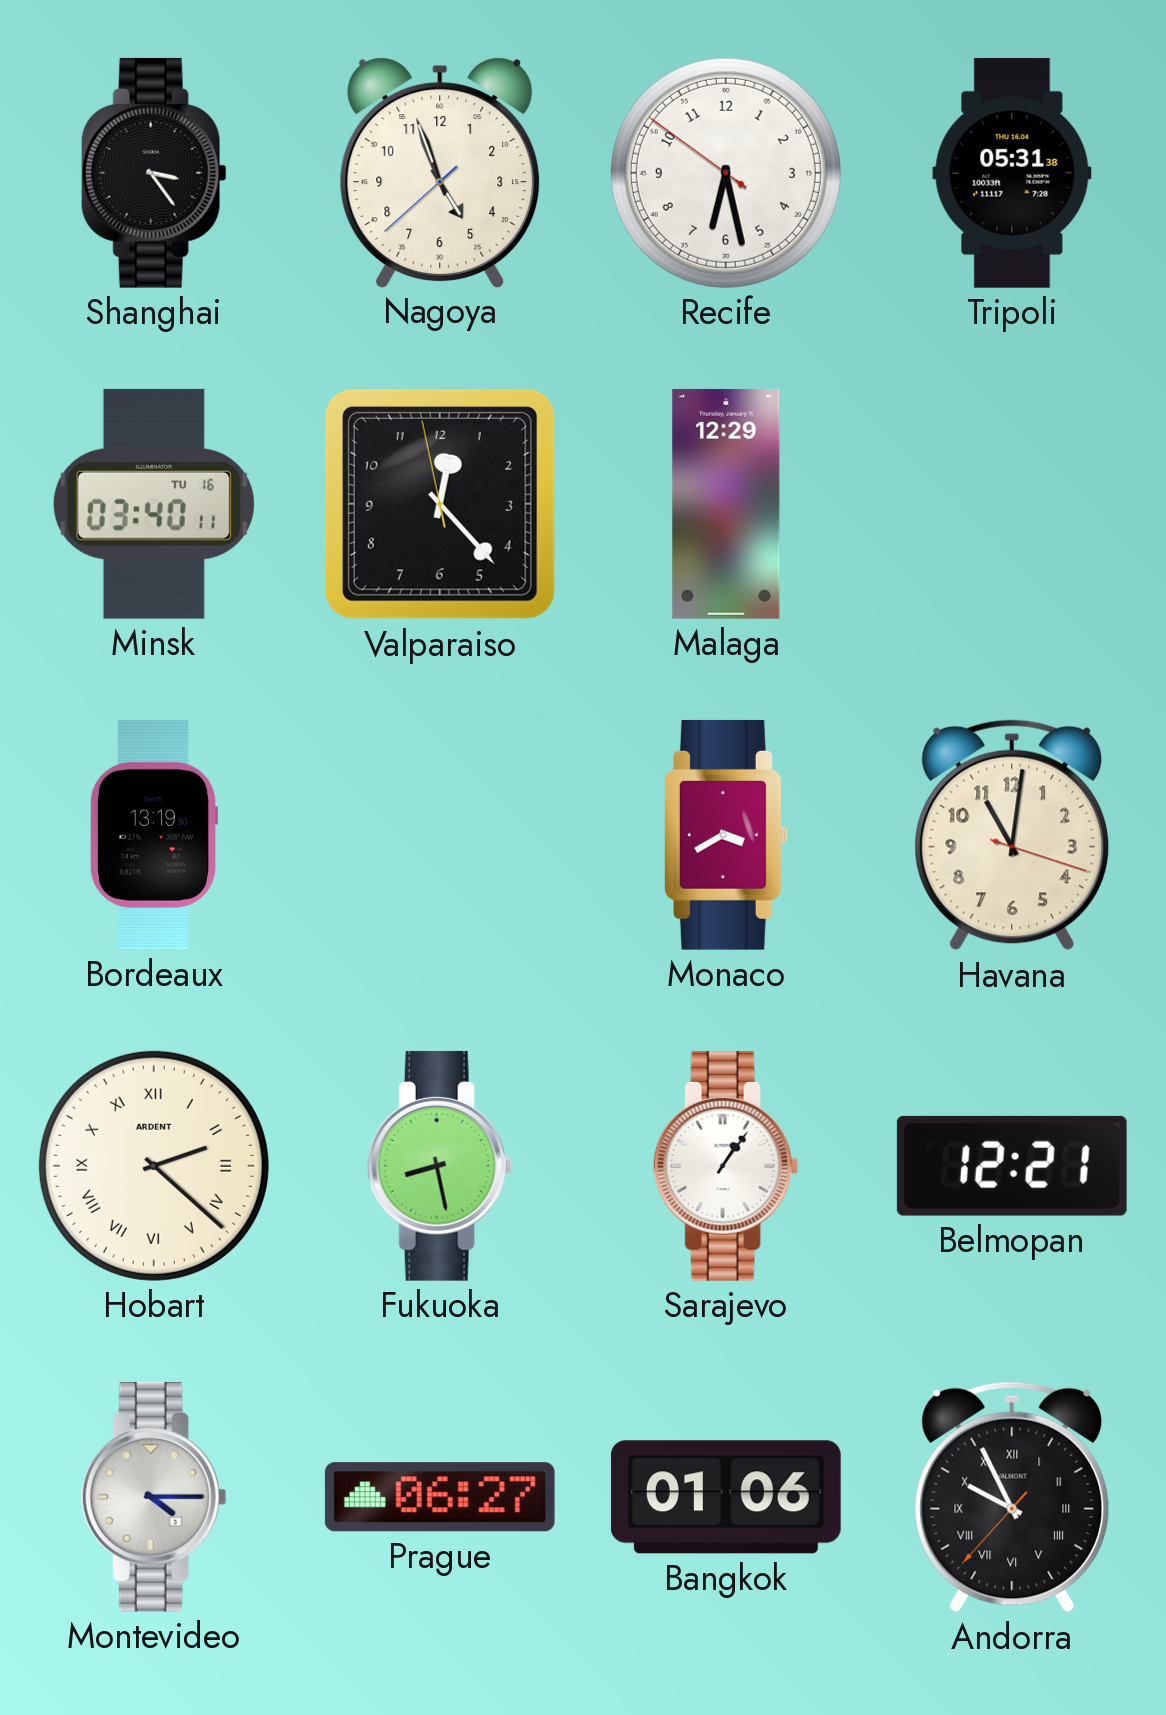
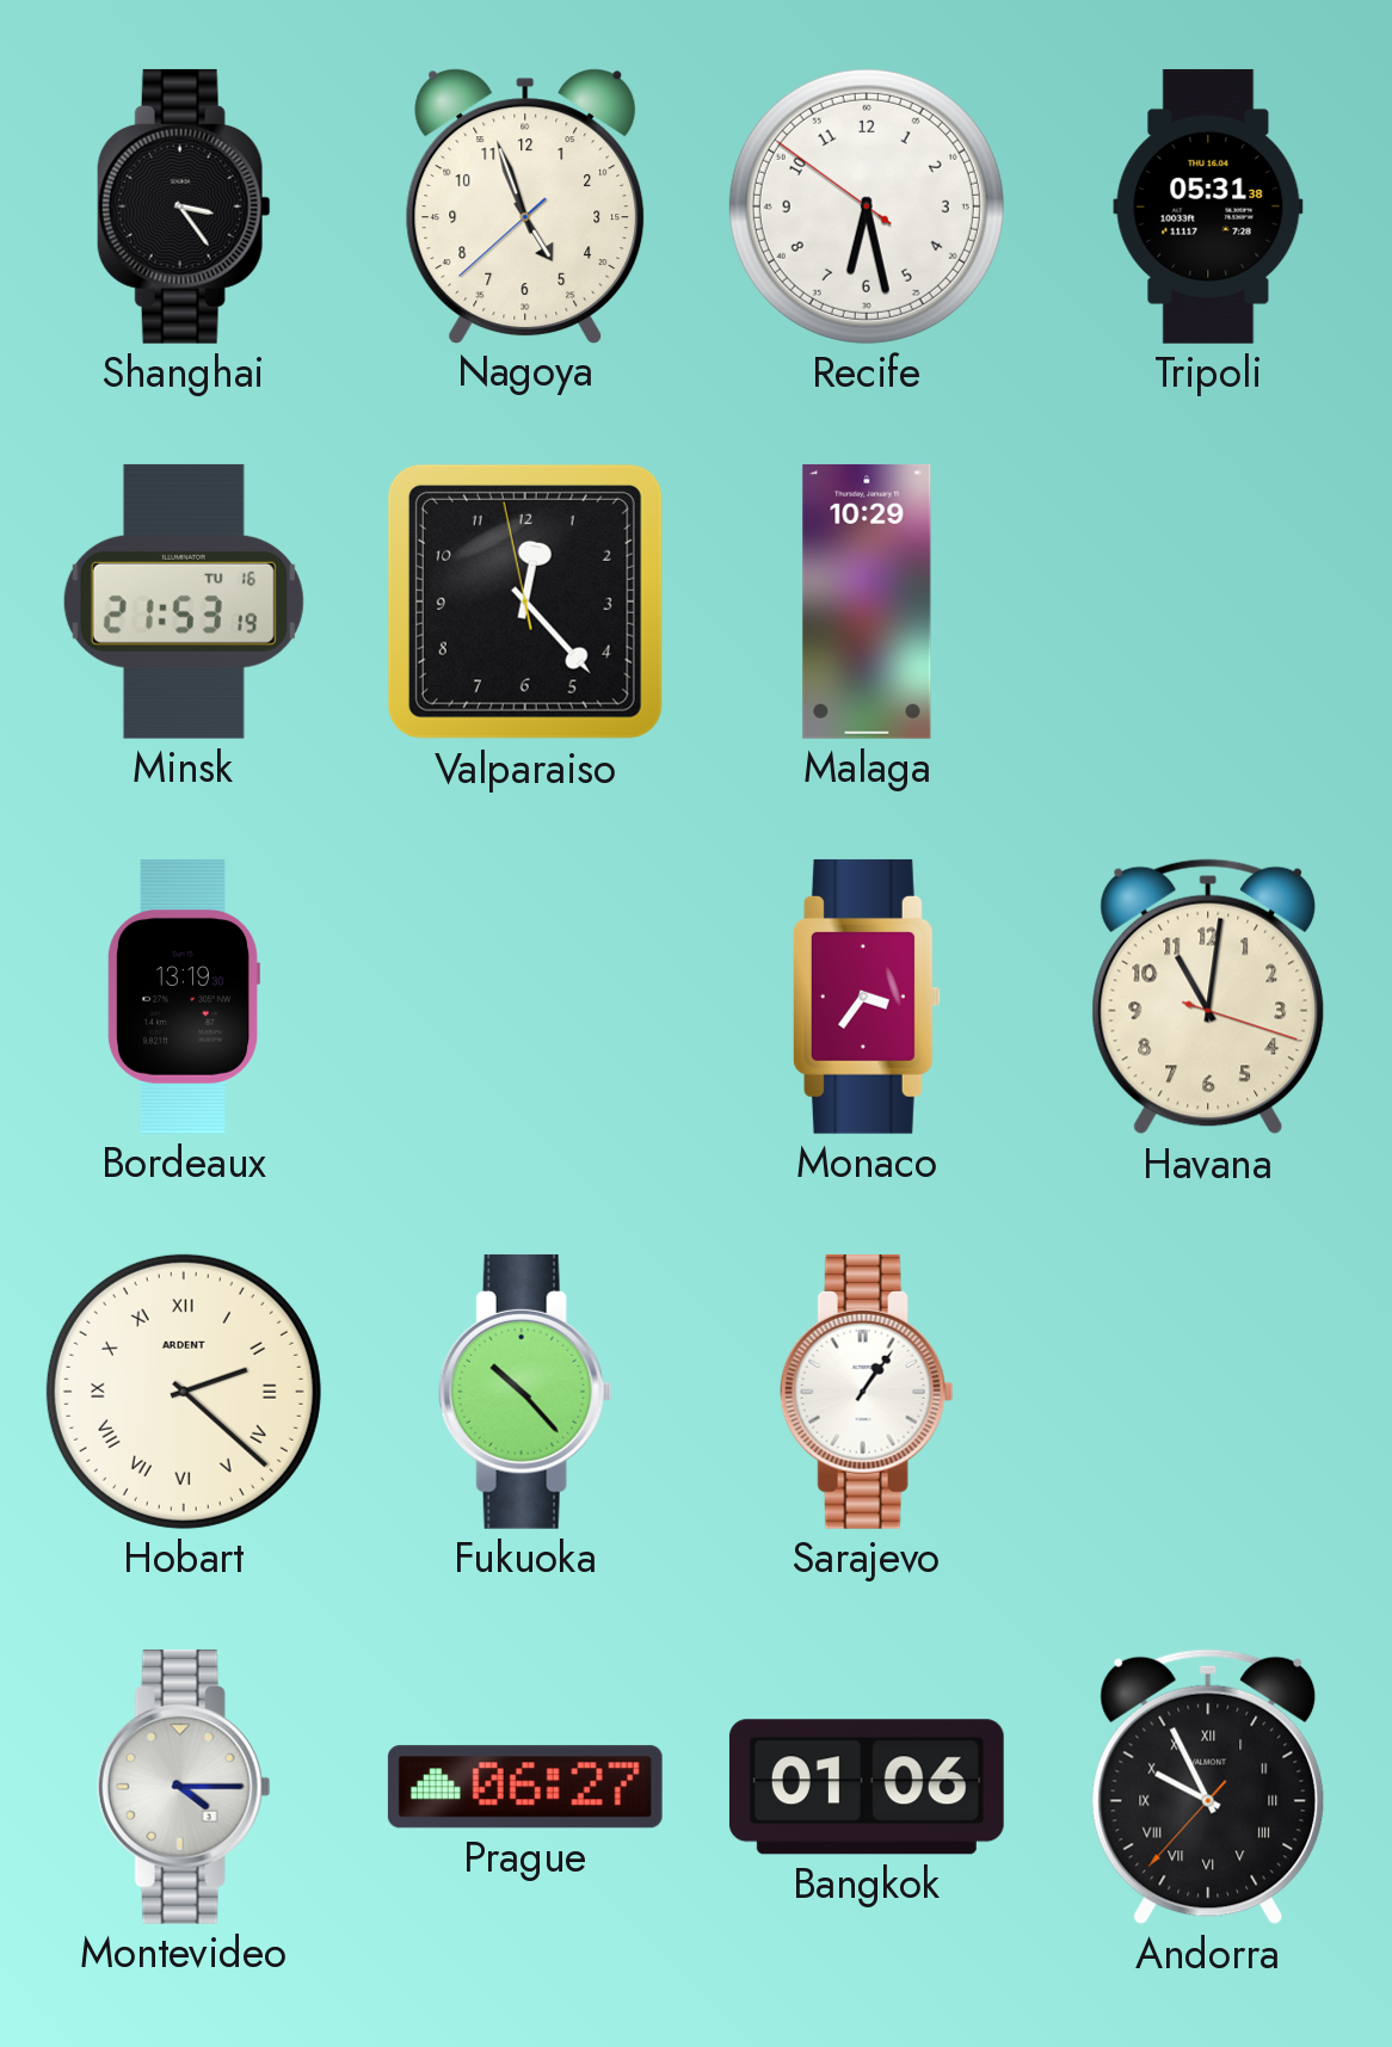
Minsk: 03:40 -> 21:53
Malaga: 12:29 -> 10:29
Monaco: 3:40 -> 3:36
Fukuoka: 8:28 -> 10:23
Belmopan: 12:21 -> none
